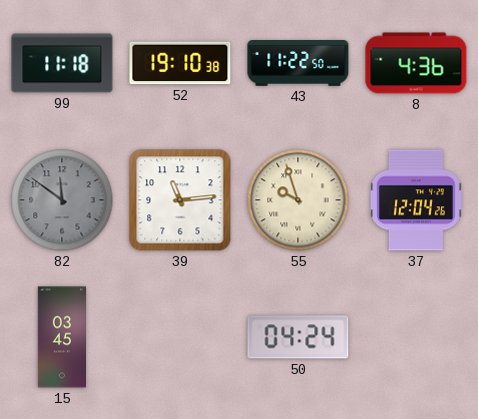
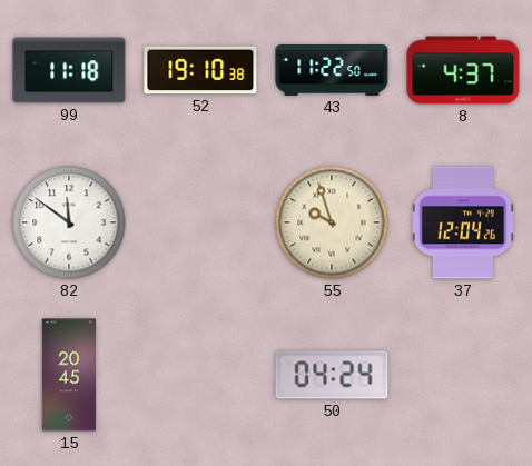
8: 4:36 -> 4:37
82 dial: grey -> white
39: 11:14 -> none
15: 03:45 -> 20:45
